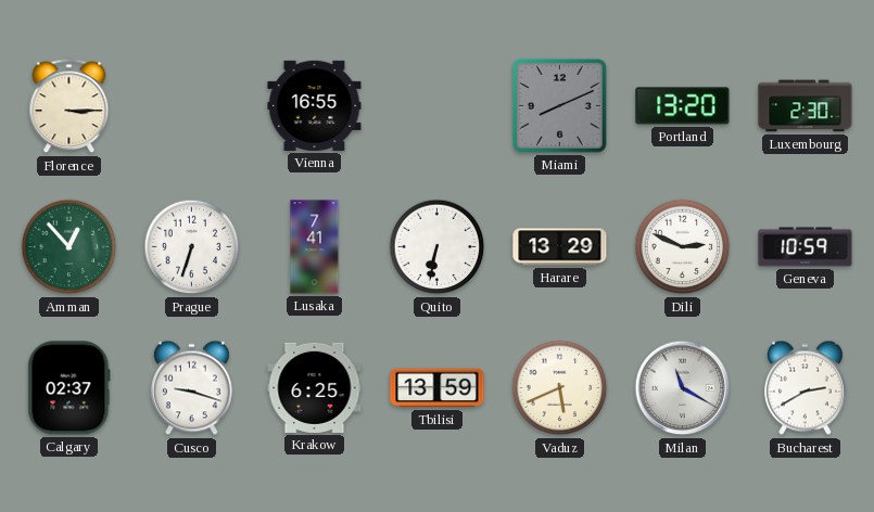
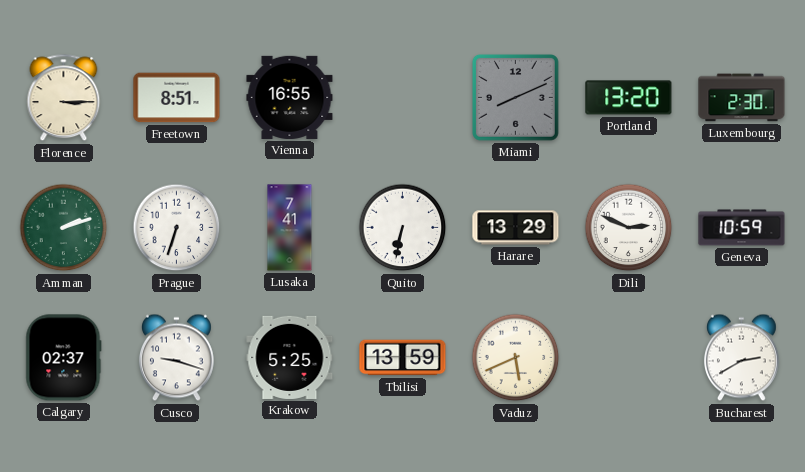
Freetown: none -> 8:51
Amman: 12:53 -> 2:12
Krakow: 6:25 -> 5:25
Milan: 11:20 -> none
